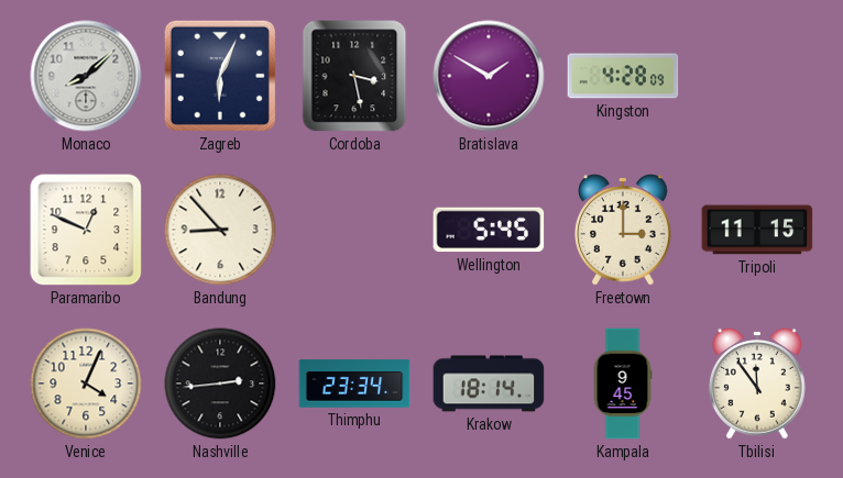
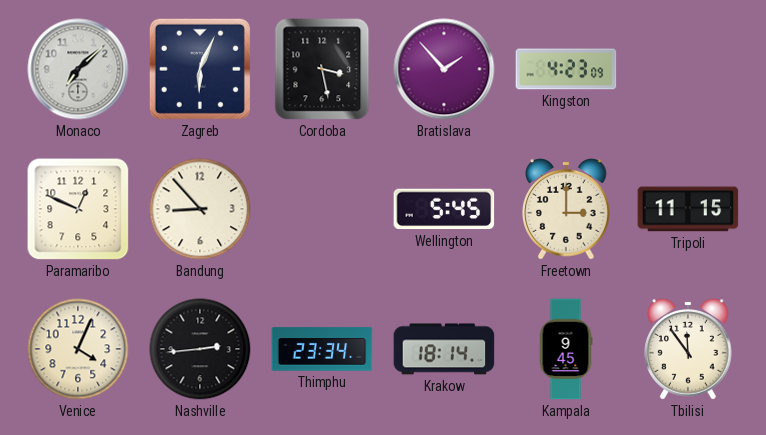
Monaco: 8:08 -> 7:08
Bratislava: 1:50 -> 1:53
Kingston: 4:28 -> 4:23
